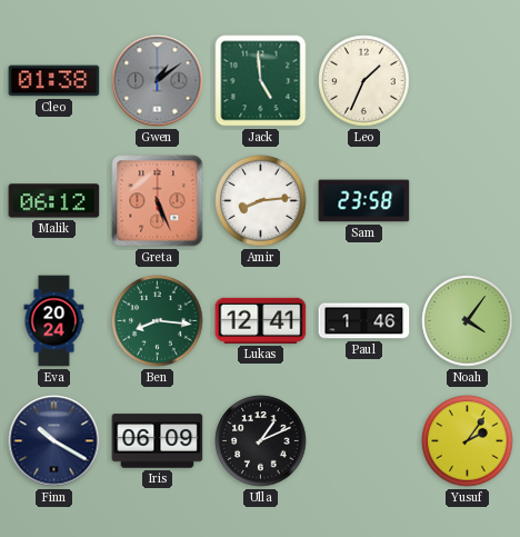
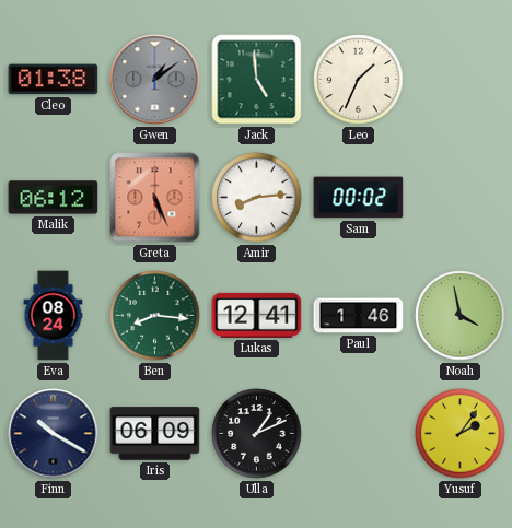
Sam: 23:58 -> 00:02
Eva: 20:24 -> 08:24
Noah: 4:06 -> 3:58
